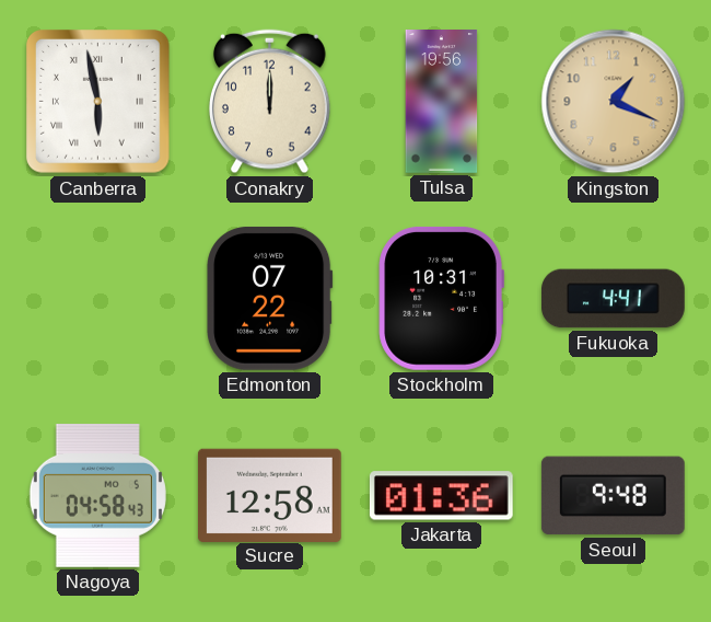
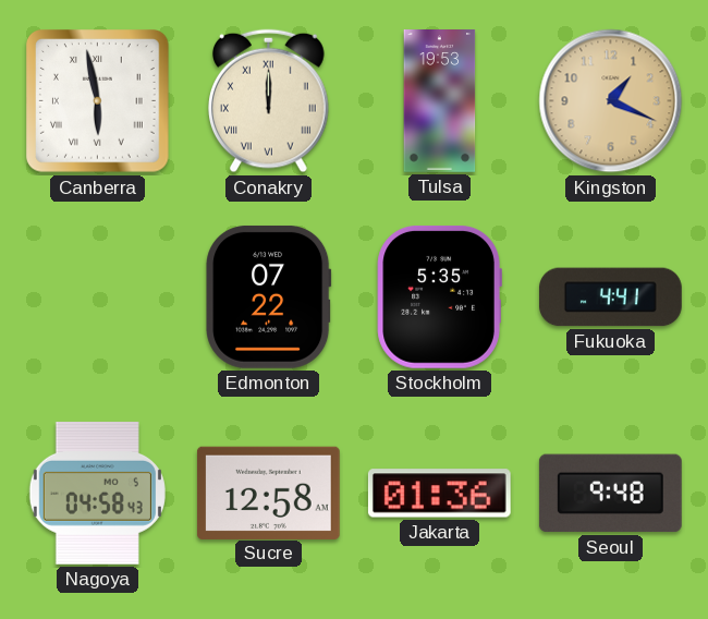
Conakry numerals: Arabic -> Roman
Tulsa: 19:56 -> 19:53
Stockholm: 10:31 -> 5:35
